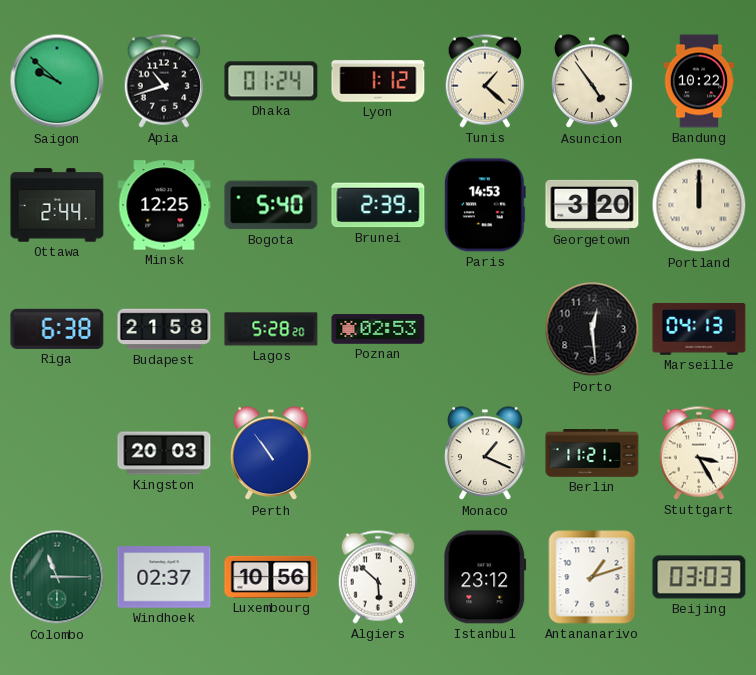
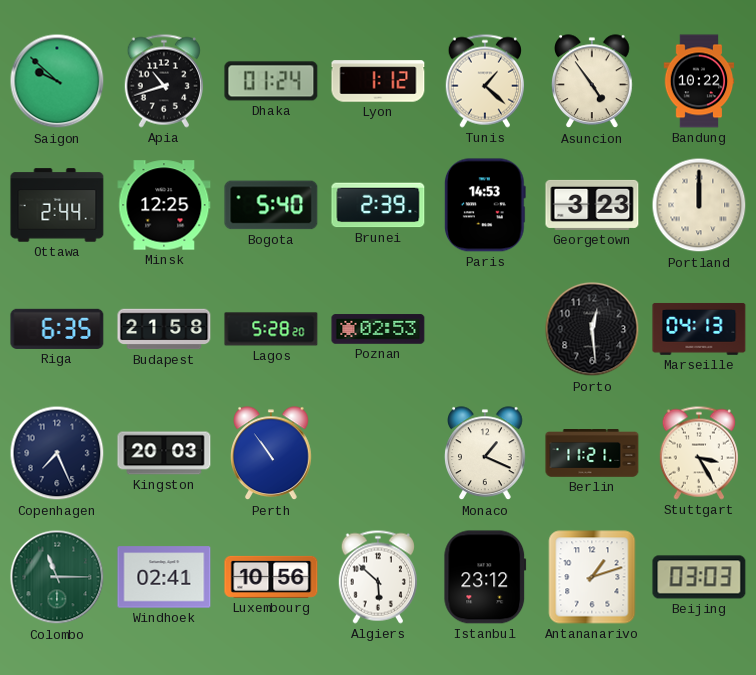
Georgetown: 3:20 -> 3:23
Riga: 6:38 -> 6:35
Copenhagen: none -> 7:26
Windhoek: 02:37 -> 02:41
